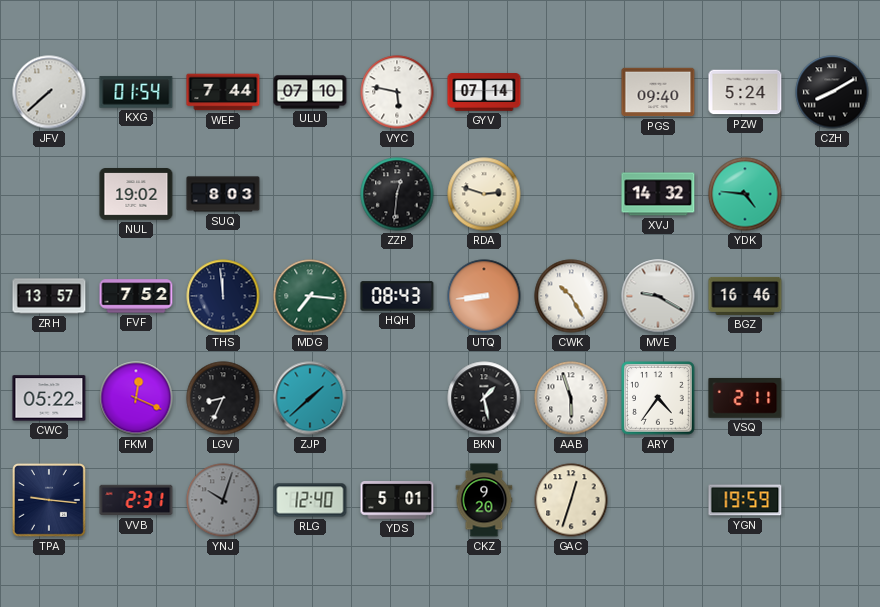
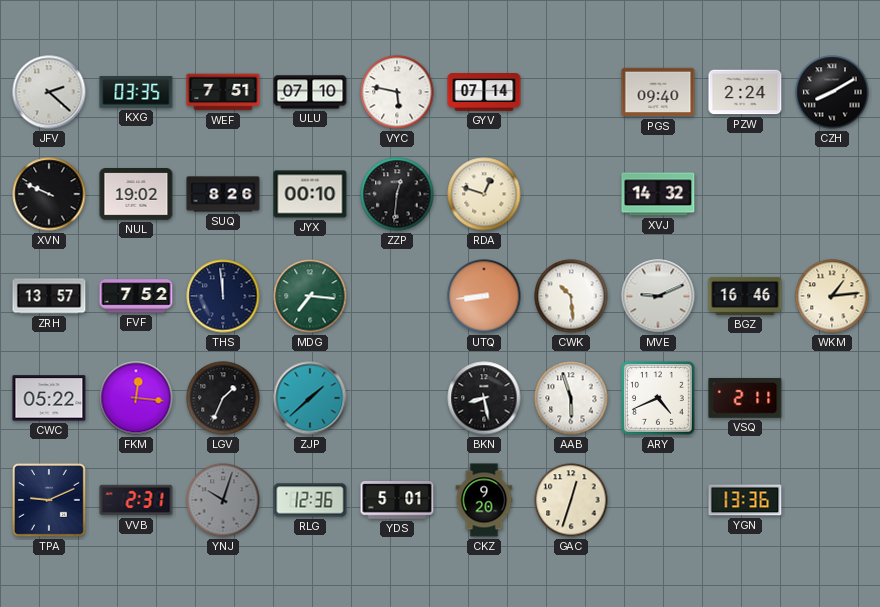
JFV: 7:38 -> 2:22
KXG: 01:54 -> 03:35
WEF: 7:44 -> 7:51
PZW: 5:24 -> 2:24
XVN: none -> 9:49
SUQ: 8:03 -> 8:26
JYX: none -> 00:10
RDA: 2:48 -> 12:48
YDK: 4:46 -> none
HQH: 08:43 -> none
CWK: 10:25 -> 10:29
MVE: 9:20 -> 9:11
WKM: none -> 1:14
FKM: 12:19 -> 12:16
LGV: 8:34 -> 1:34
BKN: 1:28 -> 8:28
ARY: 4:36 -> 4:41
TPA: 9:16 -> 9:11
RLG: 12:40 -> 12:36
YGN: 19:59 -> 13:36
